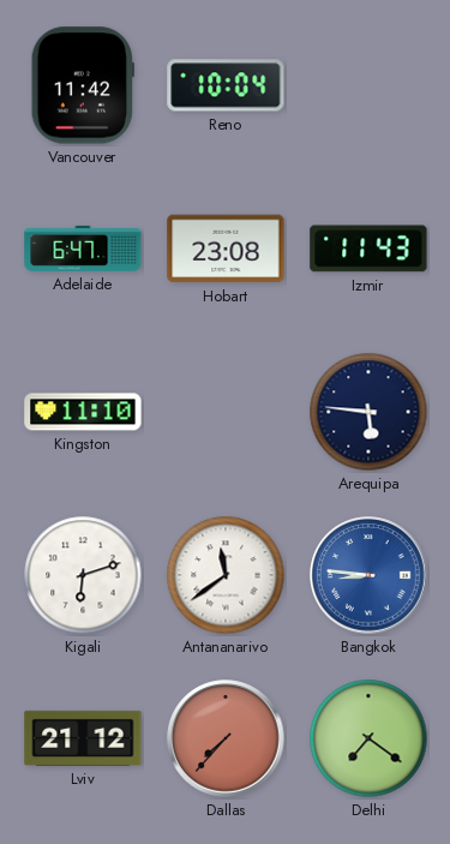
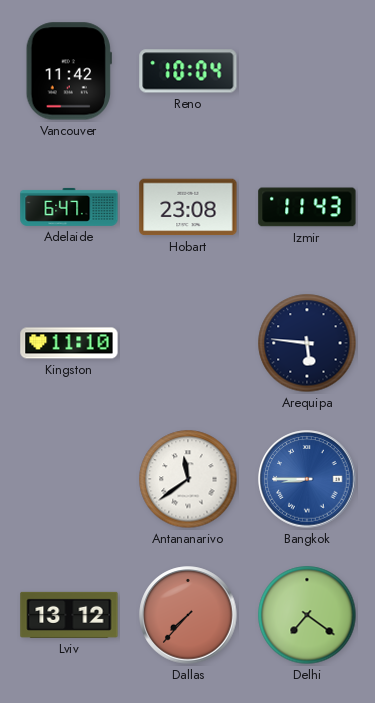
Kigali: 6:12 -> none
Bangkok: 8:46 -> 8:45
Lviv: 21:12 -> 13:12
